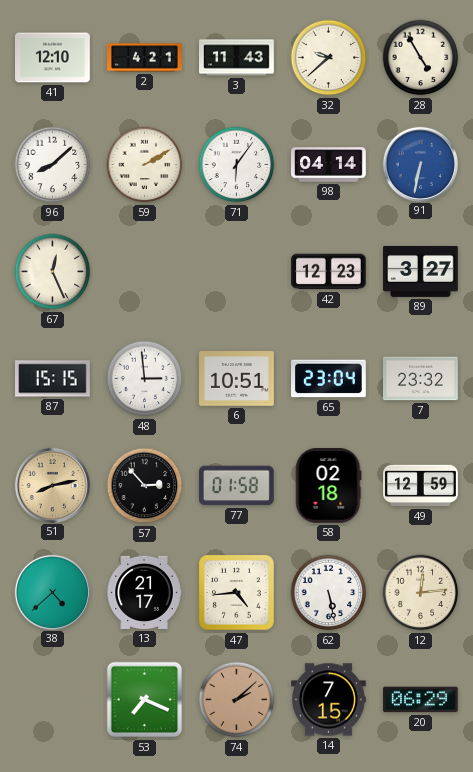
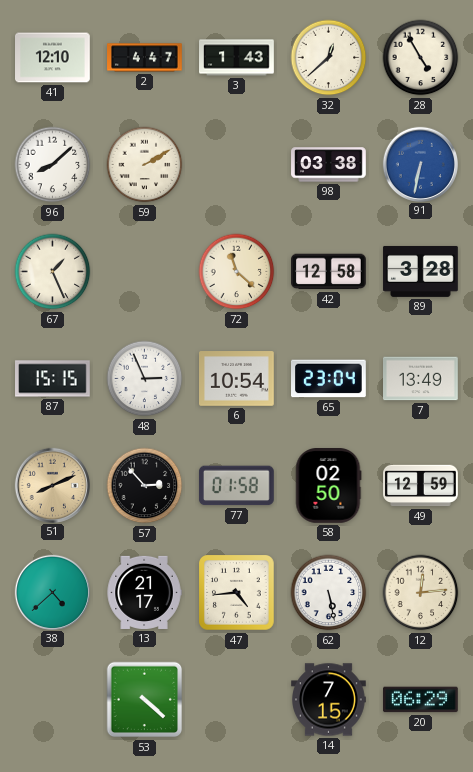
2: 4:21 -> 4:47
3: 11:43 -> 1:43
32: 9:38 -> 12:38
71: 6:06 -> none
98: 04:14 -> 03:38
67: 12:26 -> 1:26
72: none -> 11:22
42: 12:23 -> 12:58
89: 3:27 -> 3:28
48: 2:59 -> 2:56
6: 10:51 -> 10:54
7: 23:32 -> 13:49
51: 8:13 -> 8:11
58: 02:18 -> 02:50
53: 7:19 -> 4:22
74: 2:08 -> none
